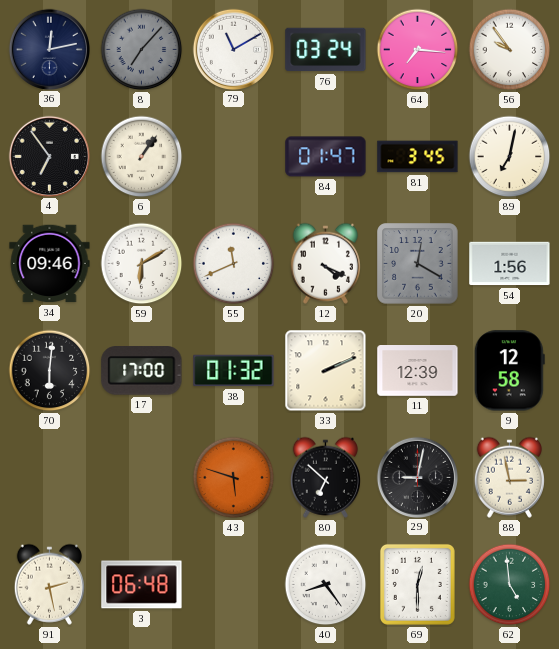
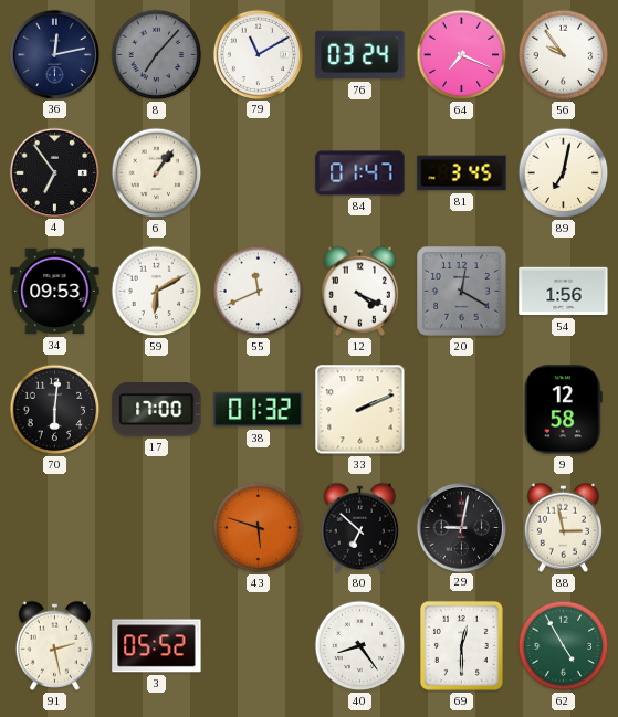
64: 7:16 -> 7:19
34: 09:46 -> 09:53
11: 12:39 -> none
3: 06:48 -> 05:52
62: 4:59 -> 4:55
